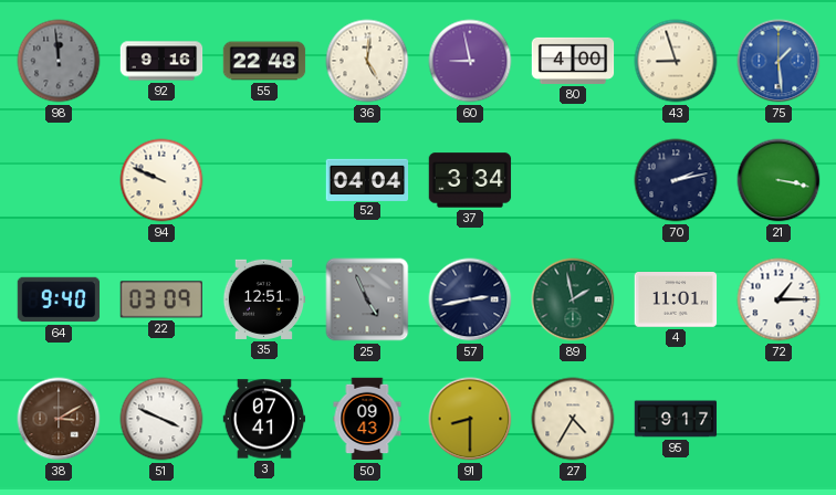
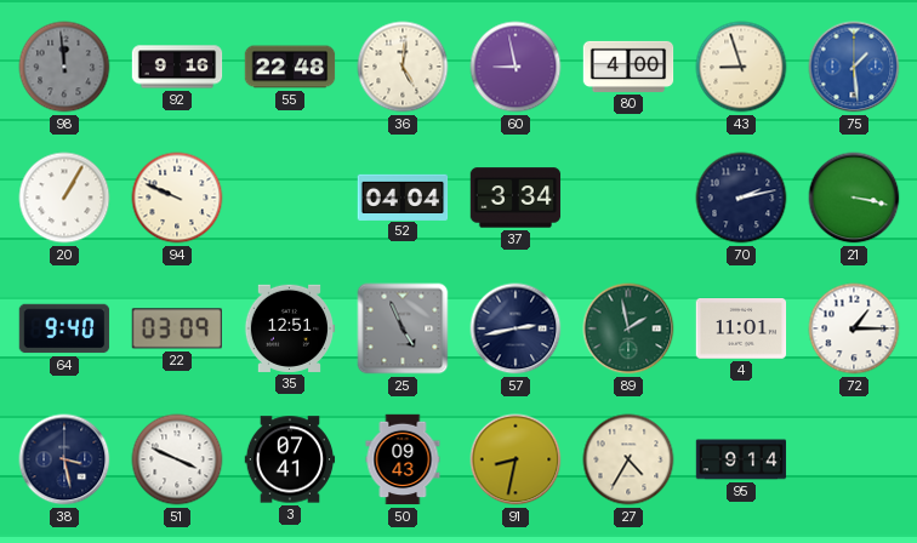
20: none -> 1:05
38: 3:10 -> 3:28
38 dial: brown -> navy
91: 8:30 -> 8:32
95: 9:17 -> 9:14
